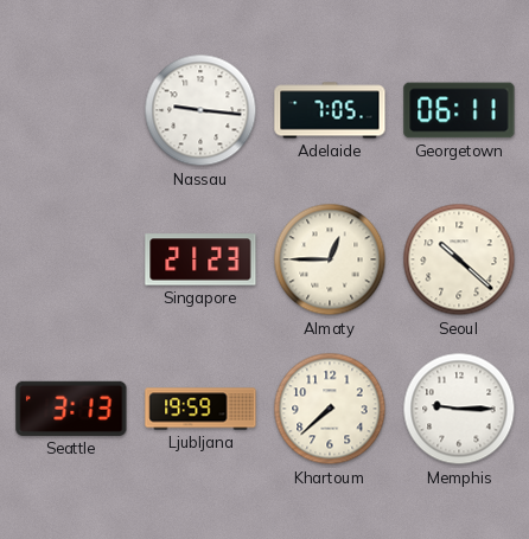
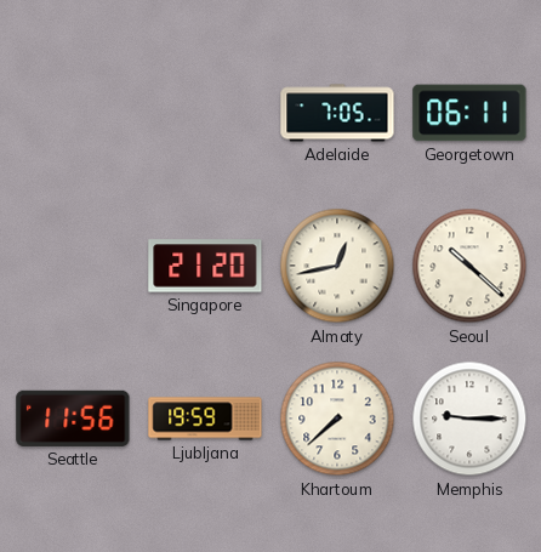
Nassau: 9:16 -> none
Singapore: 21:23 -> 21:20
Almaty: 12:45 -> 12:43
Seattle: 3:13 -> 11:56
